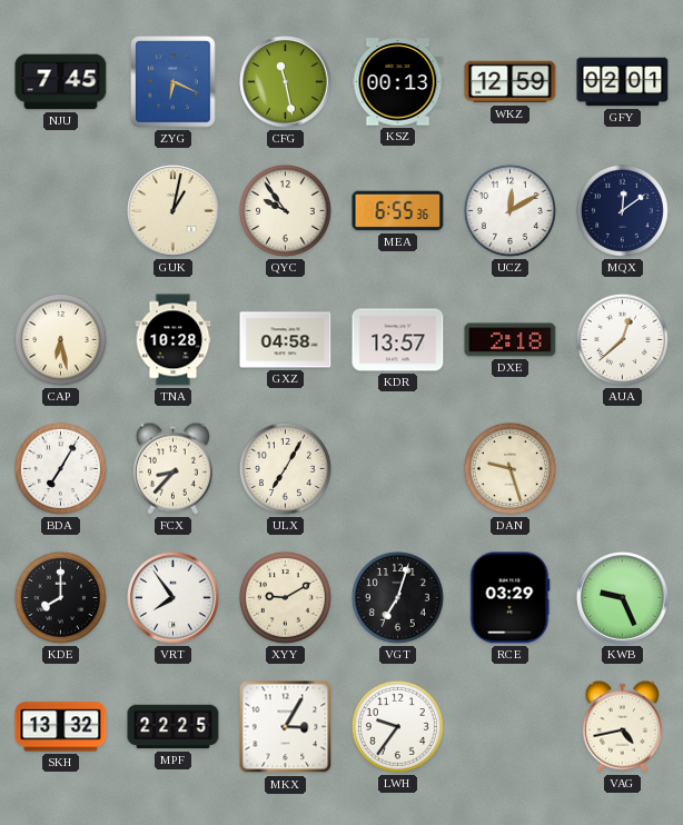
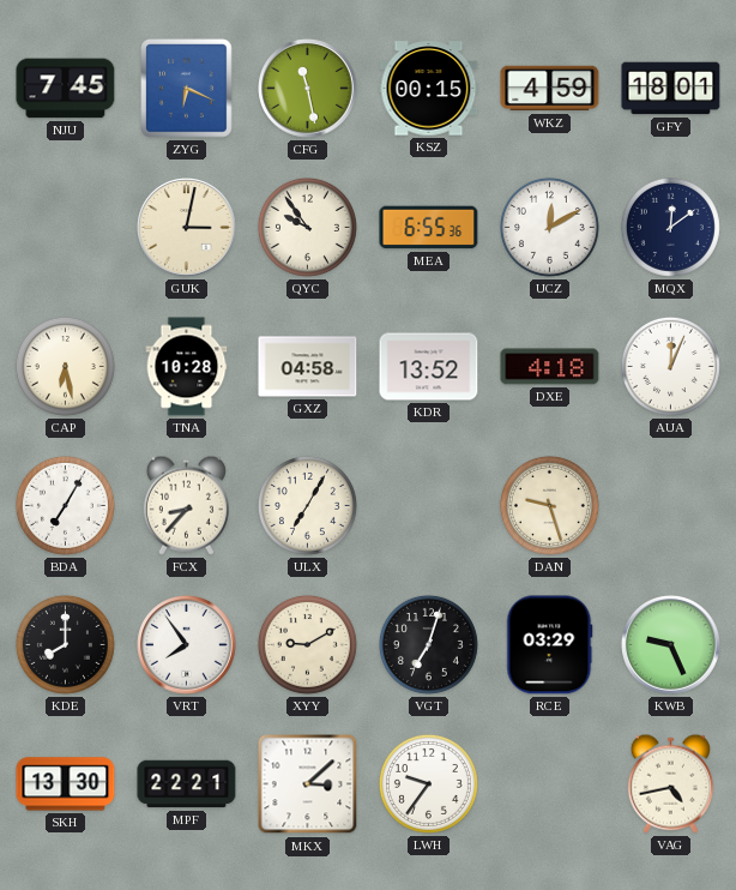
KSZ: 00:13 -> 00:15
WKZ: 12:59 -> 4:59
GFY: 02:01 -> 18:01
GUK: 1:02 -> 3:02
KDR: 13:57 -> 13:52
DXE: 2:18 -> 4:18
AUA: 12:38 -> 12:04
SKH: 13:32 -> 13:30
MPF: 22:25 -> 22:21
MKX: 3:05 -> 3:08
